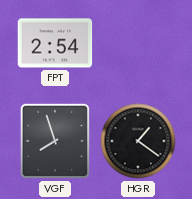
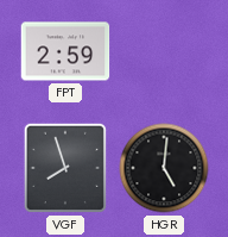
FPT: 2:54 -> 2:59
HGR: 1:21 -> 5:01
